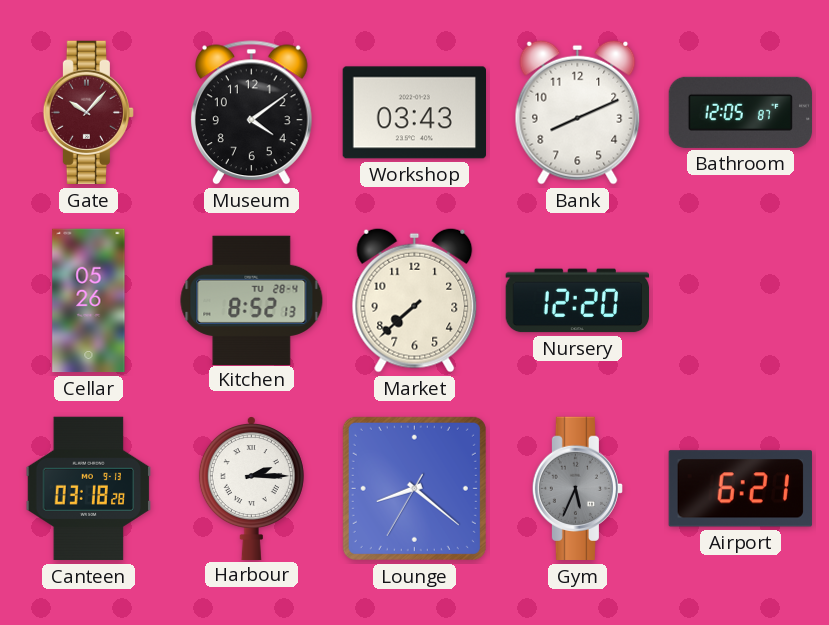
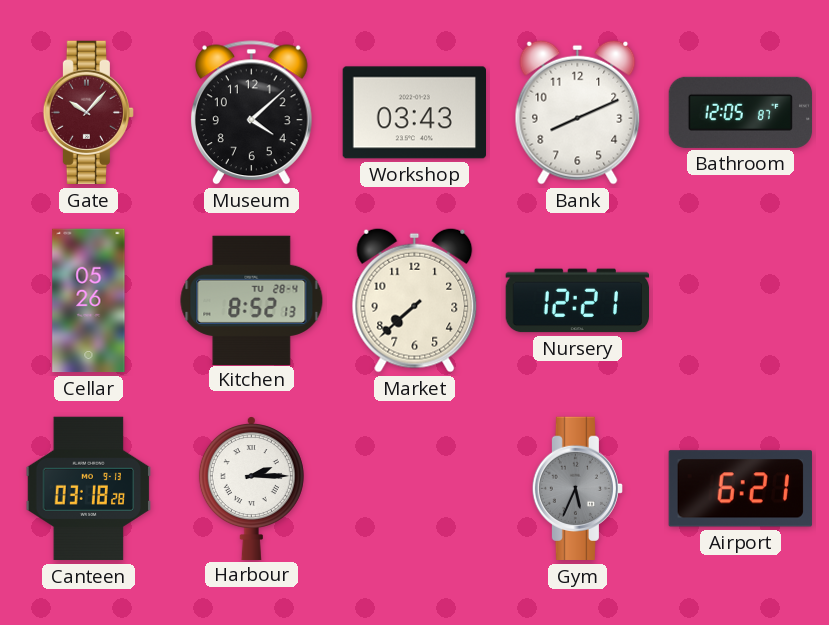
Museum: 4:09 -> 4:08
Nursery: 12:20 -> 12:21
Lounge: 8:21 -> none
